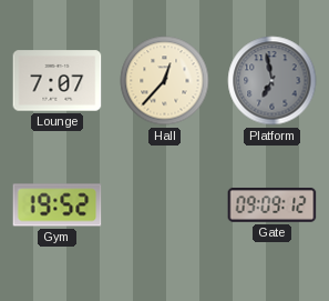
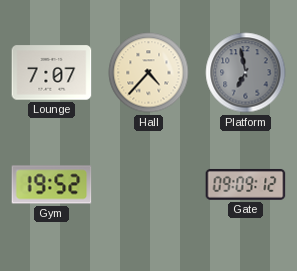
Hall: 12:37 -> 4:37
